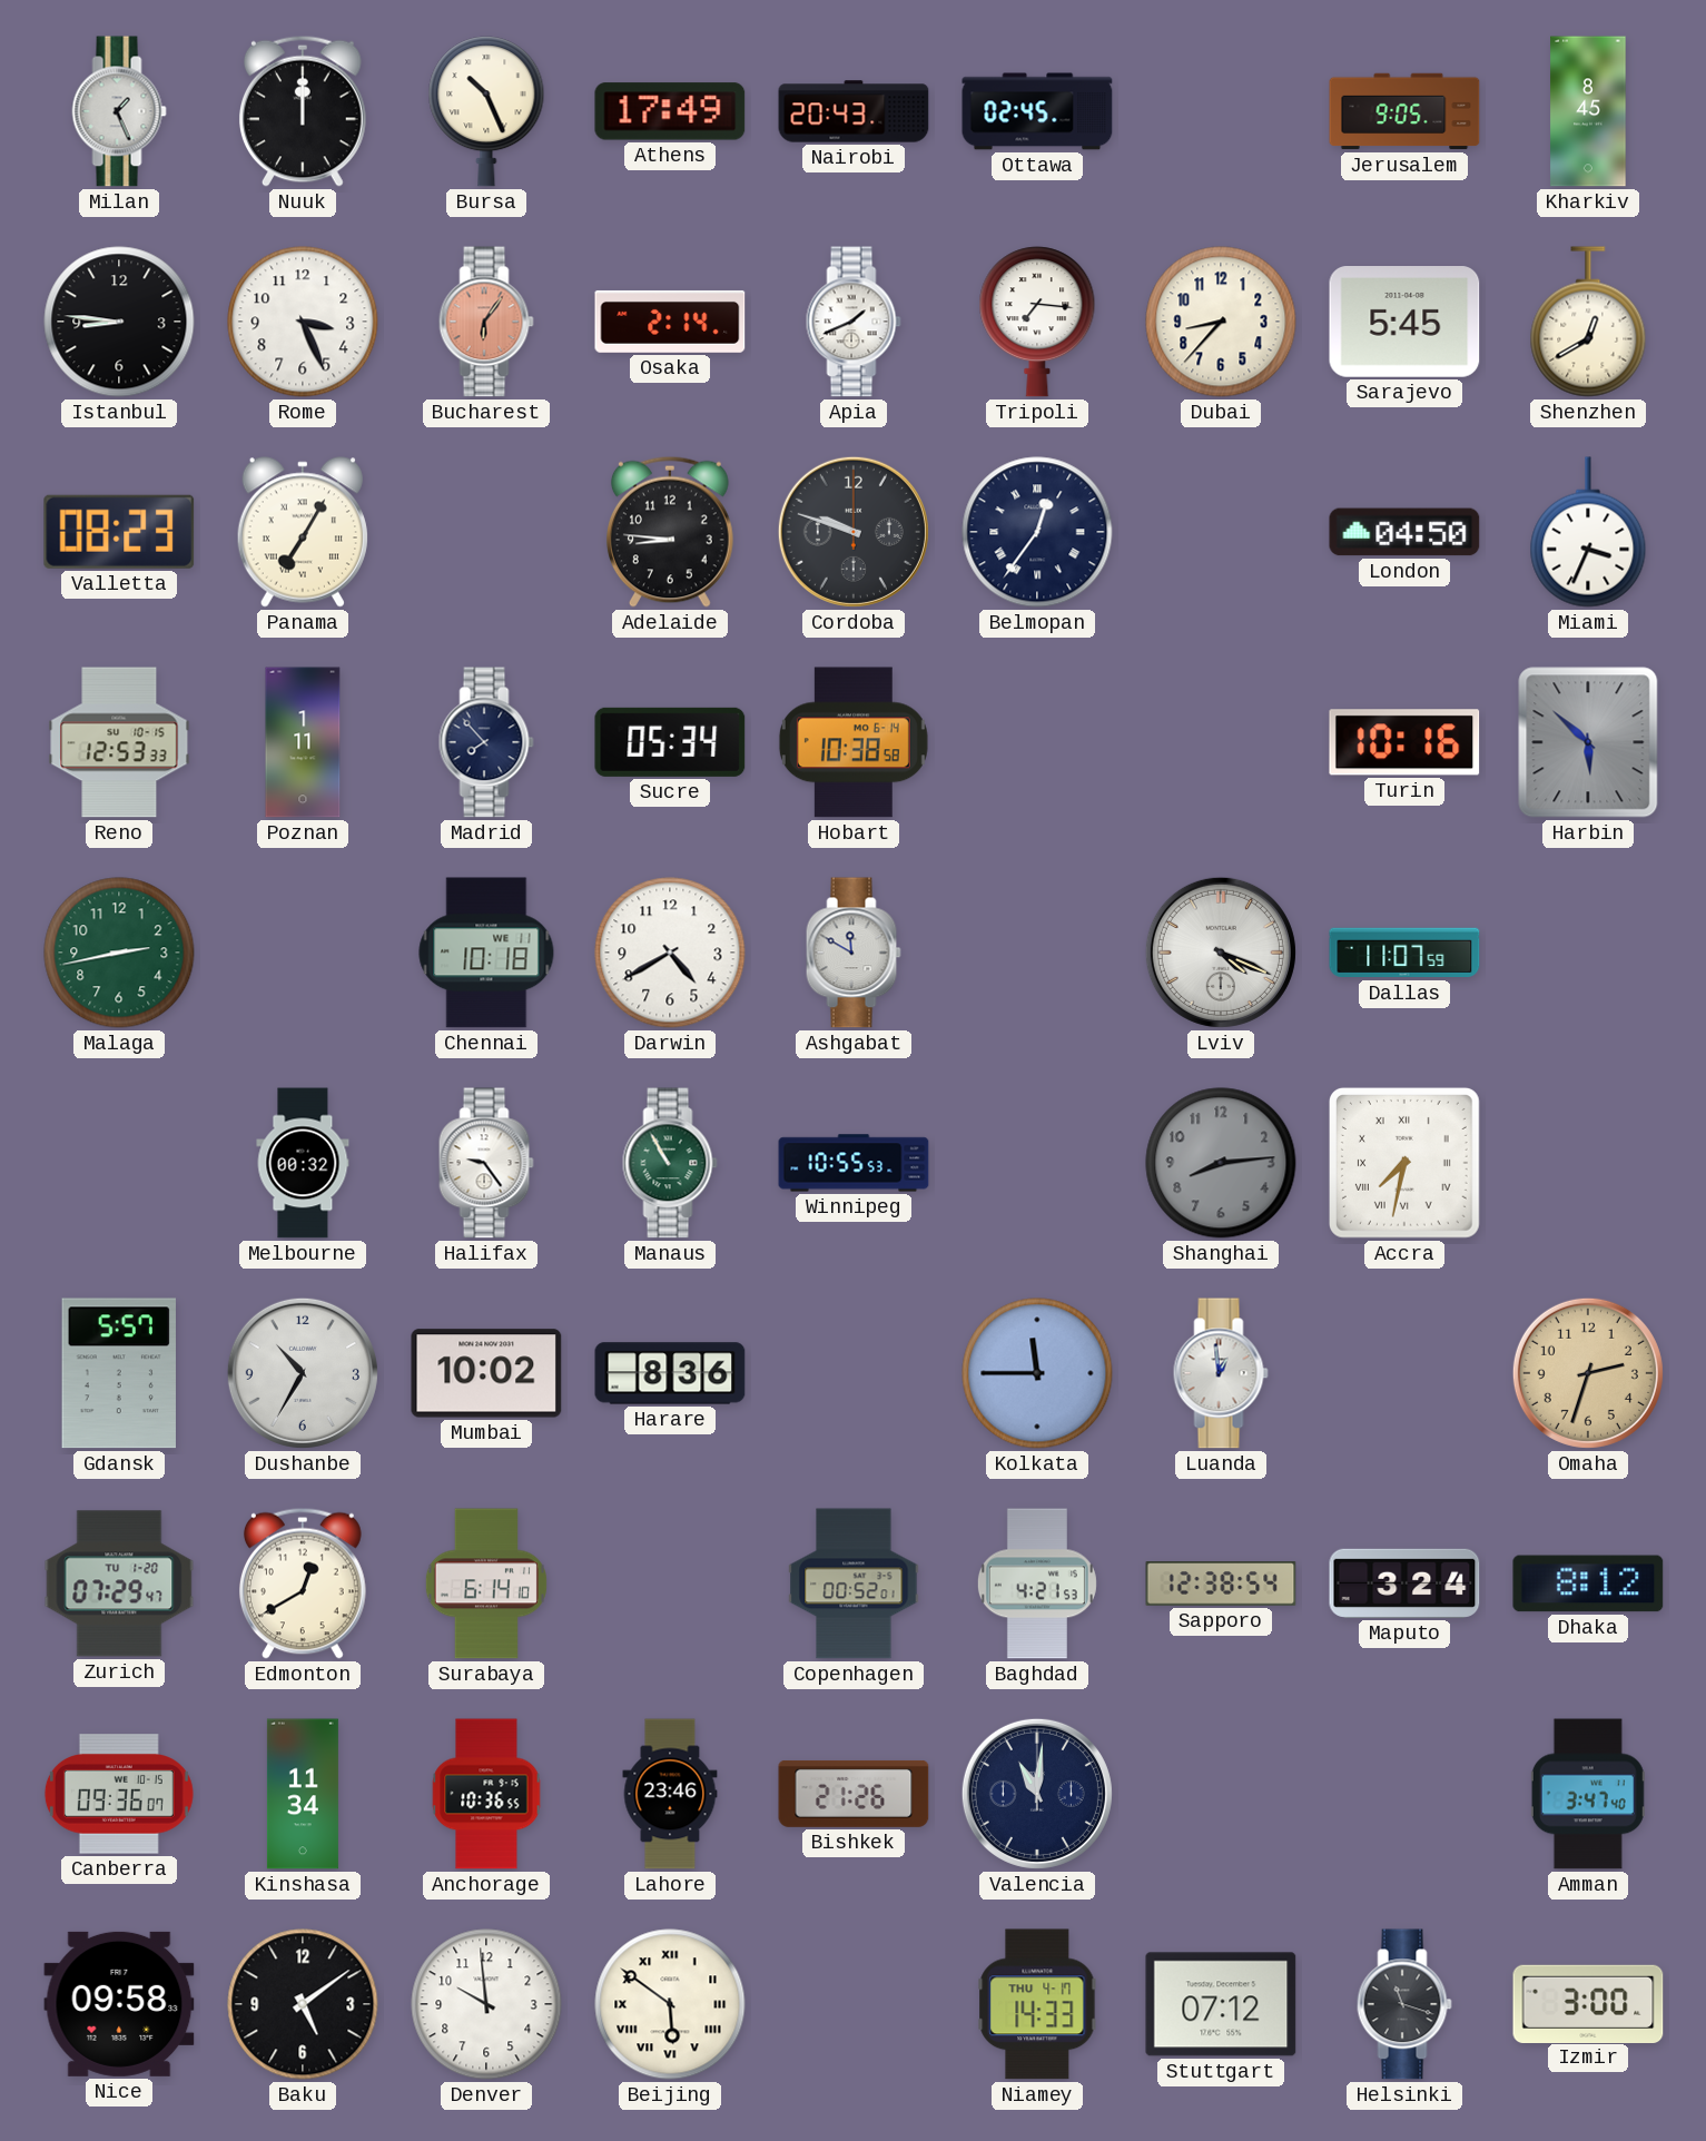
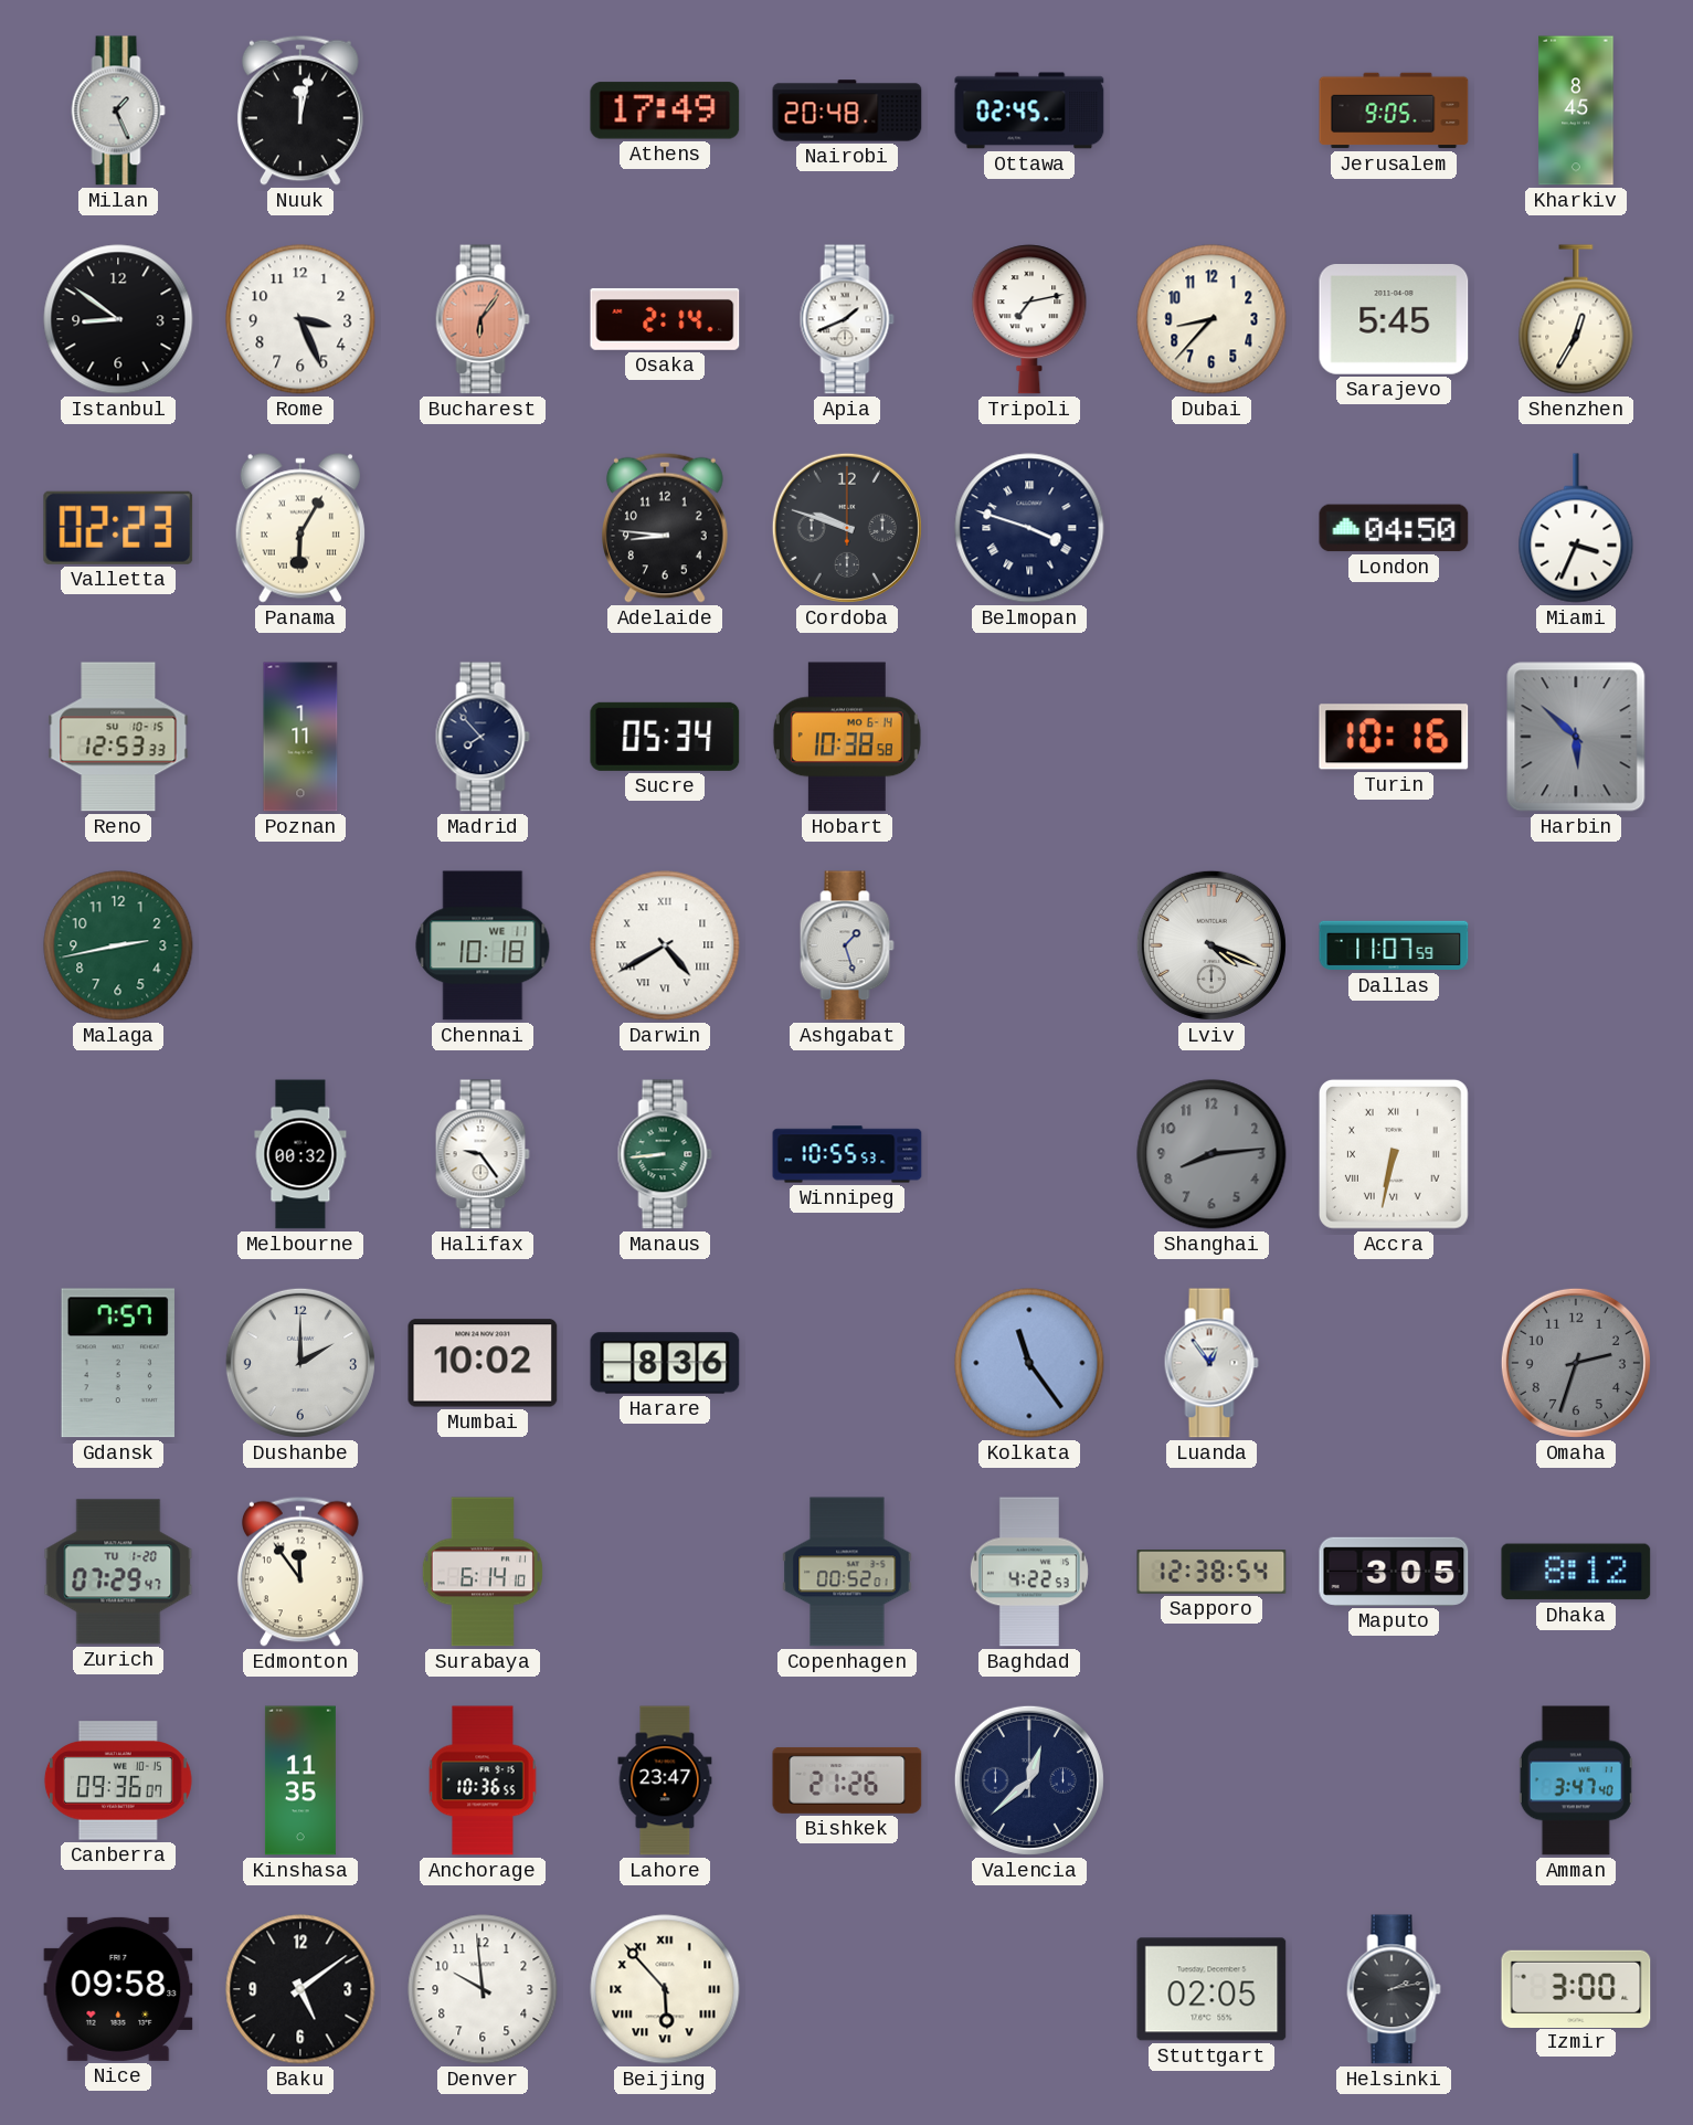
Nuuk: 12:00 -> 12:02
Bursa: 10:26 -> none
Nairobi: 20:43 -> 20:48
Istanbul: 8:46 -> 8:51
Tripoli: 7:16 -> 7:13
Shenzhen: 12:40 -> 12:35
Valletta: 08:23 -> 02:23
Panama: 7:05 -> 6:05
Belmopan: 12:36 -> 3:48
Darwin numerals: Arabic -> Roman
Ashgabat: 11:50 -> 1:27
Manaus: 10:55 -> 8:44
Accra: 7:32 -> 6:32
Gdansk: 5:57 -> 7:57
Dushanbe: 10:35 -> 2:00
Kolkata: 11:45 -> 11:24
Luanda: 12:59 -> 12:54
Omaha dial: champagne -> grey
Edmonton: 12:40 -> 11:54
Baghdad: 4:21 -> 4:22
Maputo: 3:24 -> 3:05
Kinshasa: 11:34 -> 11:35
Lahore: 23:46 -> 23:47
Valencia: 11:01 -> 12:38
Beijing: 5:51 -> 5:53
Niamey: 14:33 -> none
Stuttgart: 07:12 -> 02:05
Helsinki: 11:18 -> 2:13
